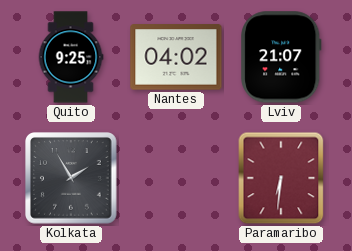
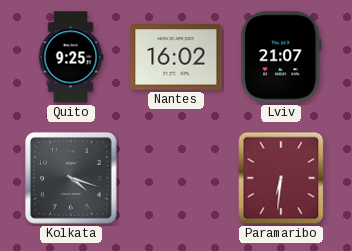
Nantes: 04:02 -> 16:02
Kolkata: 1:55 -> 4:18
